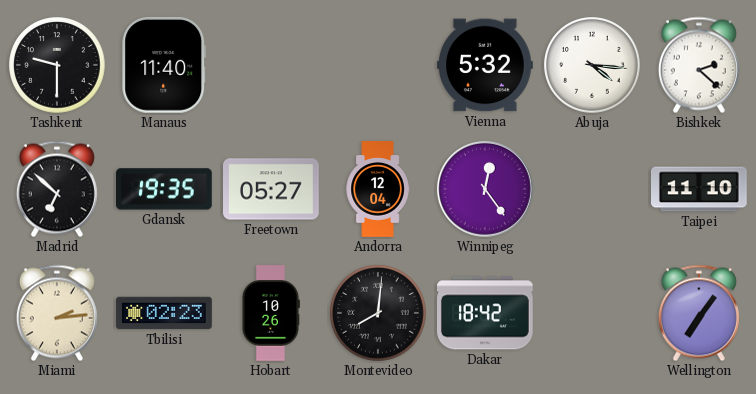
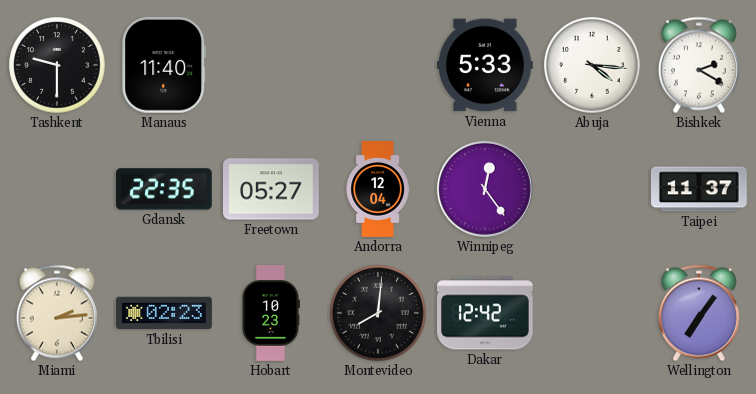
Vienna: 5:32 -> 5:33
Bishkek: 2:22 -> 2:20
Madrid: 6:52 -> none
Gdansk: 19:35 -> 22:35
Taipei: 11:10 -> 11:37
Hobart: 10:26 -> 10:23
Dakar: 18:42 -> 12:42
